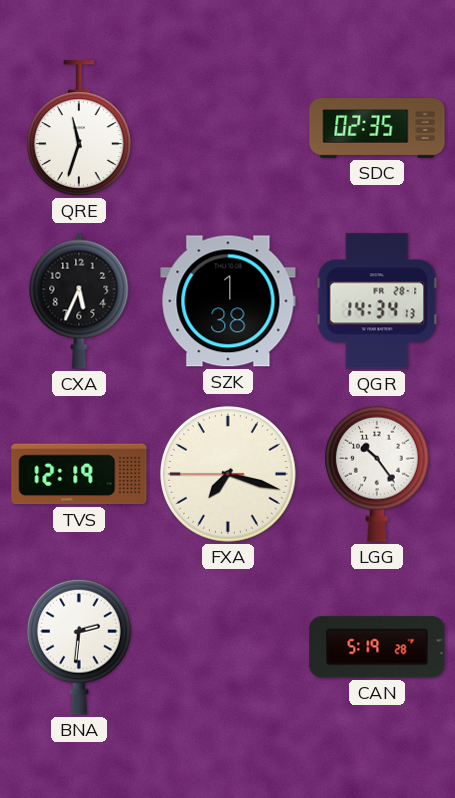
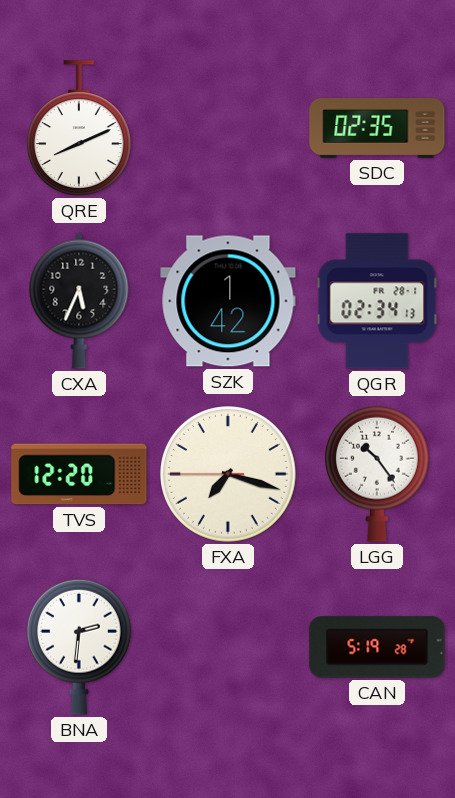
QRE: 11:33 -> 8:11
SZK: 1:38 -> 1:42
QGR: 14:34 -> 02:34
TVS: 12:19 -> 12:20
